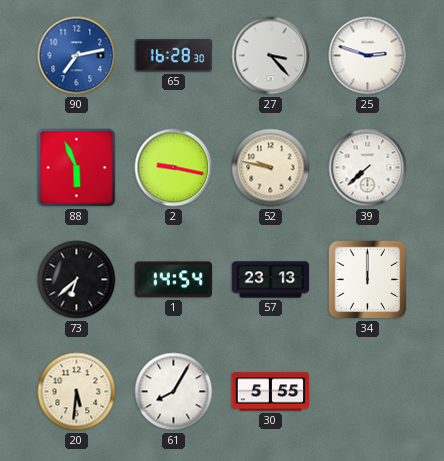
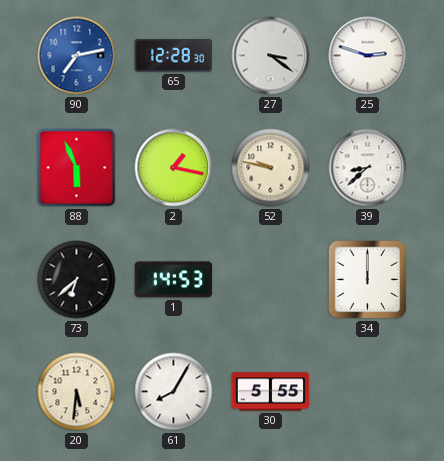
65: 16:28 -> 12:28
27: 3:23 -> 3:21
2: 9:17 -> 1:17
39: 7:38 -> 8:38
1: 14:54 -> 14:53
57: 23:13 -> none
